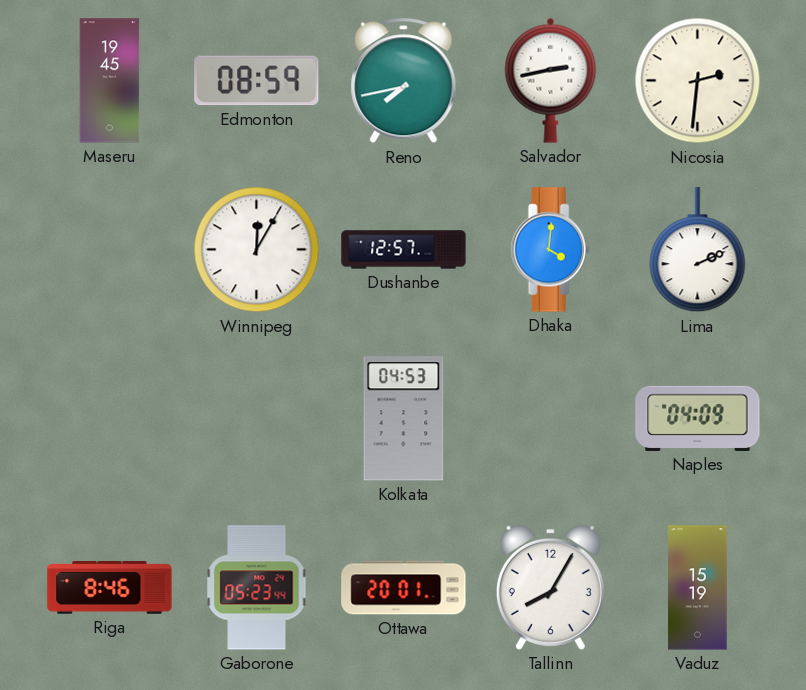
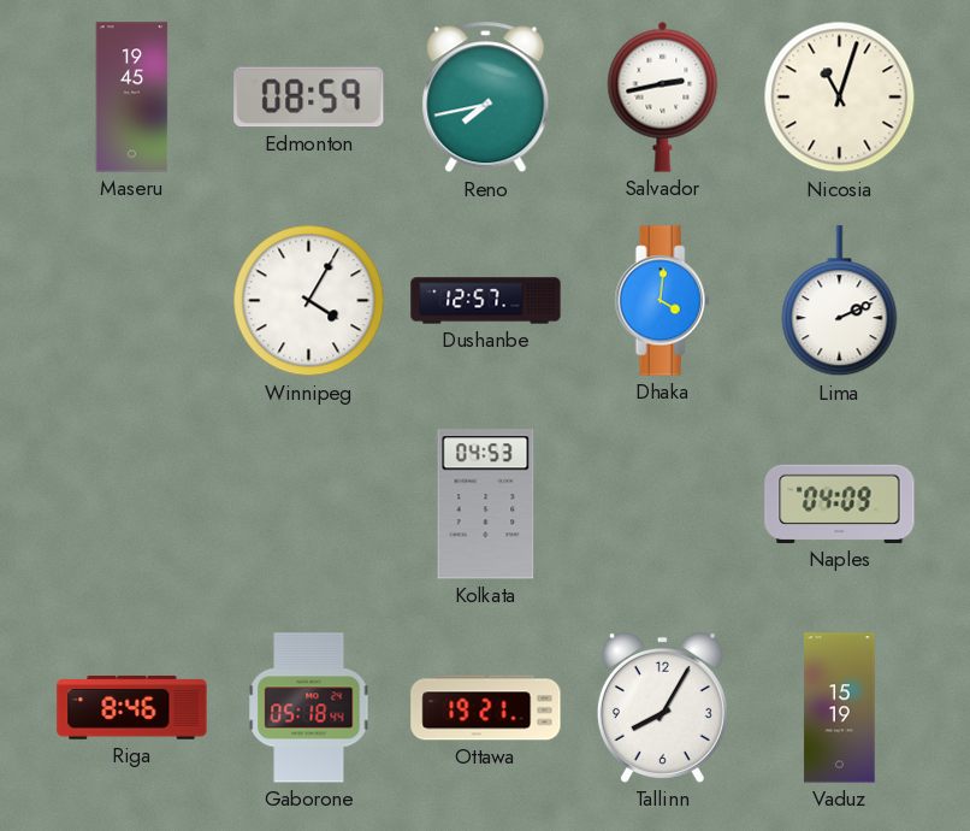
Nicosia: 2:31 -> 11:03
Winnipeg: 12:05 -> 4:05
Gaborone: 05:23 -> 05:18
Ottawa: 20:01 -> 19:21
